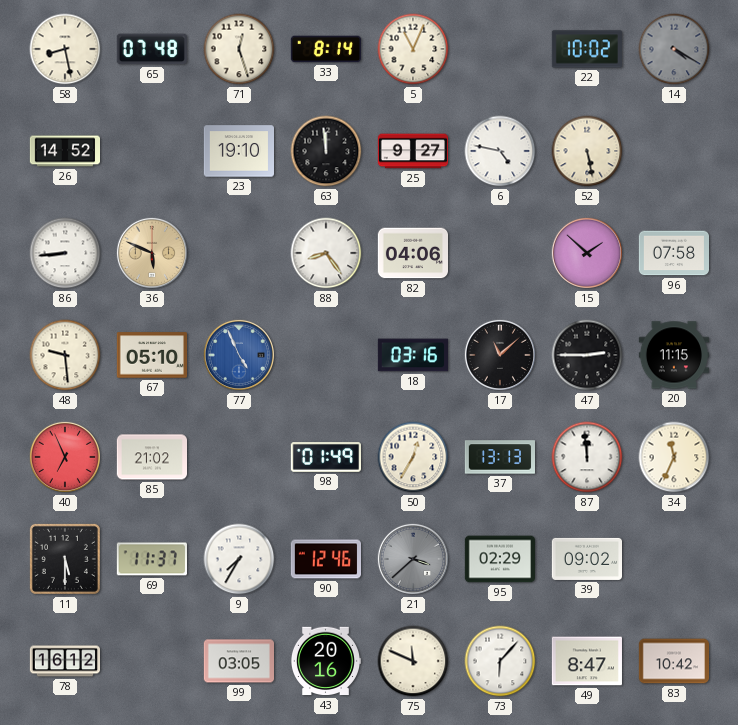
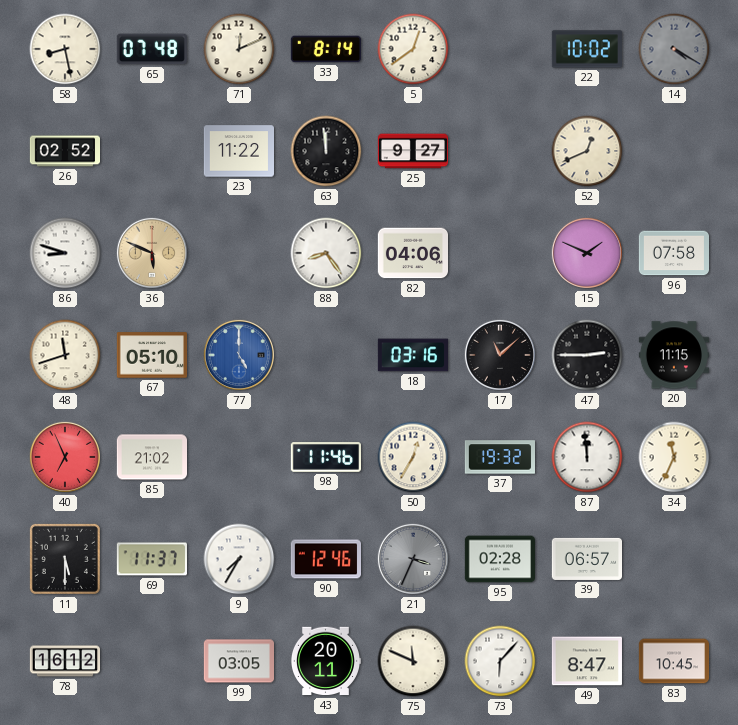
71: 12:27 -> 12:11
5: 11:04 -> 12:39
26: 14:52 -> 02:52
23: 19:10 -> 11:22
6: 4:47 -> none
52: 5:28 -> 12:41
86: 8:44 -> 8:48
15: 1:52 -> 1:49
48: 9:29 -> 11:42
77: 4:56 -> 5:00
98: 01:49 -> 11:46
37: 13:13 -> 19:32
21: 3:38 -> 3:34
95: 02:29 -> 02:28
39: 09:02 -> 06:57
43: 20:16 -> 20:11
83: 10:42 -> 10:45
